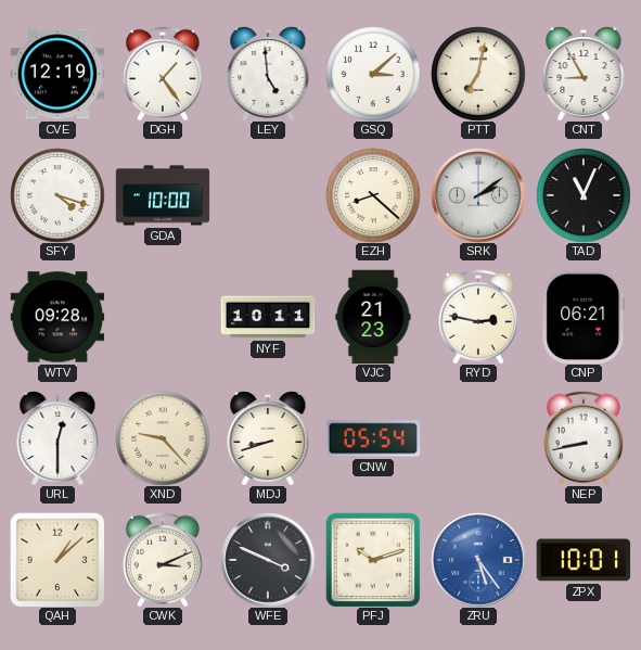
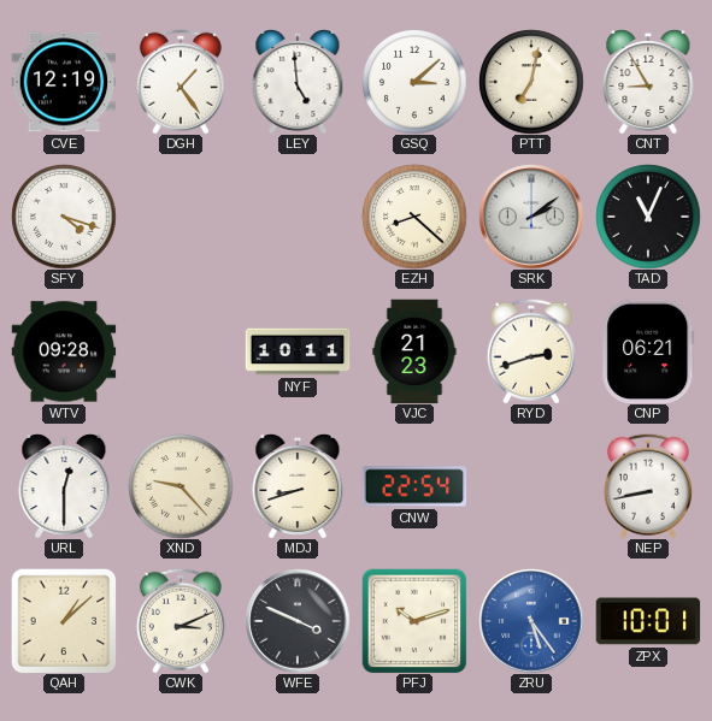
GDA: 10:00 -> none
RYD: 2:47 -> 2:42
CNW: 05:54 -> 22:54
